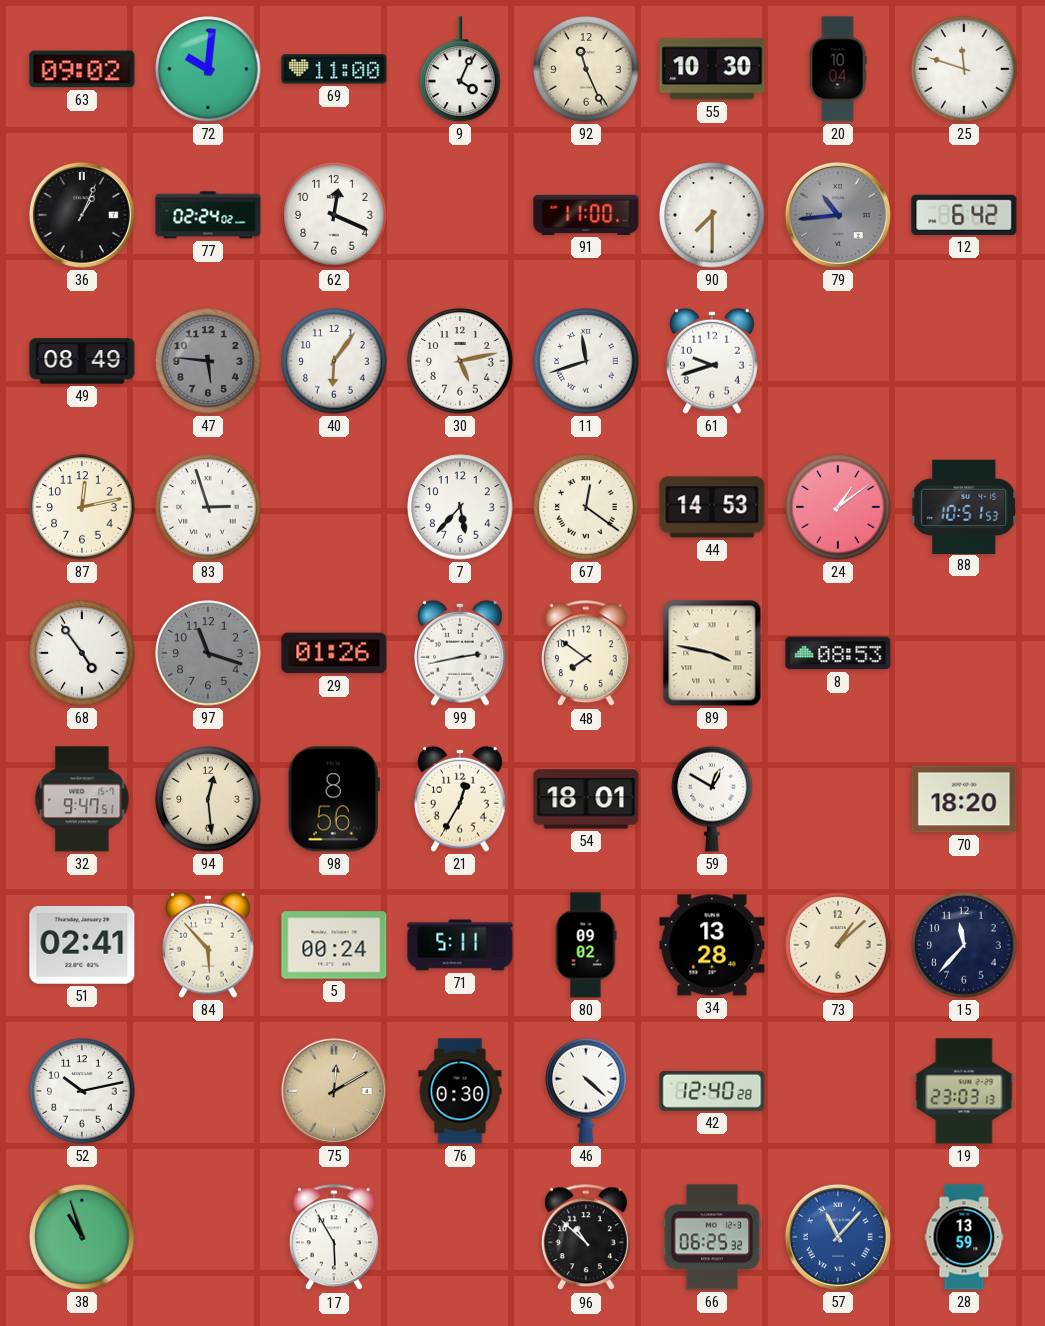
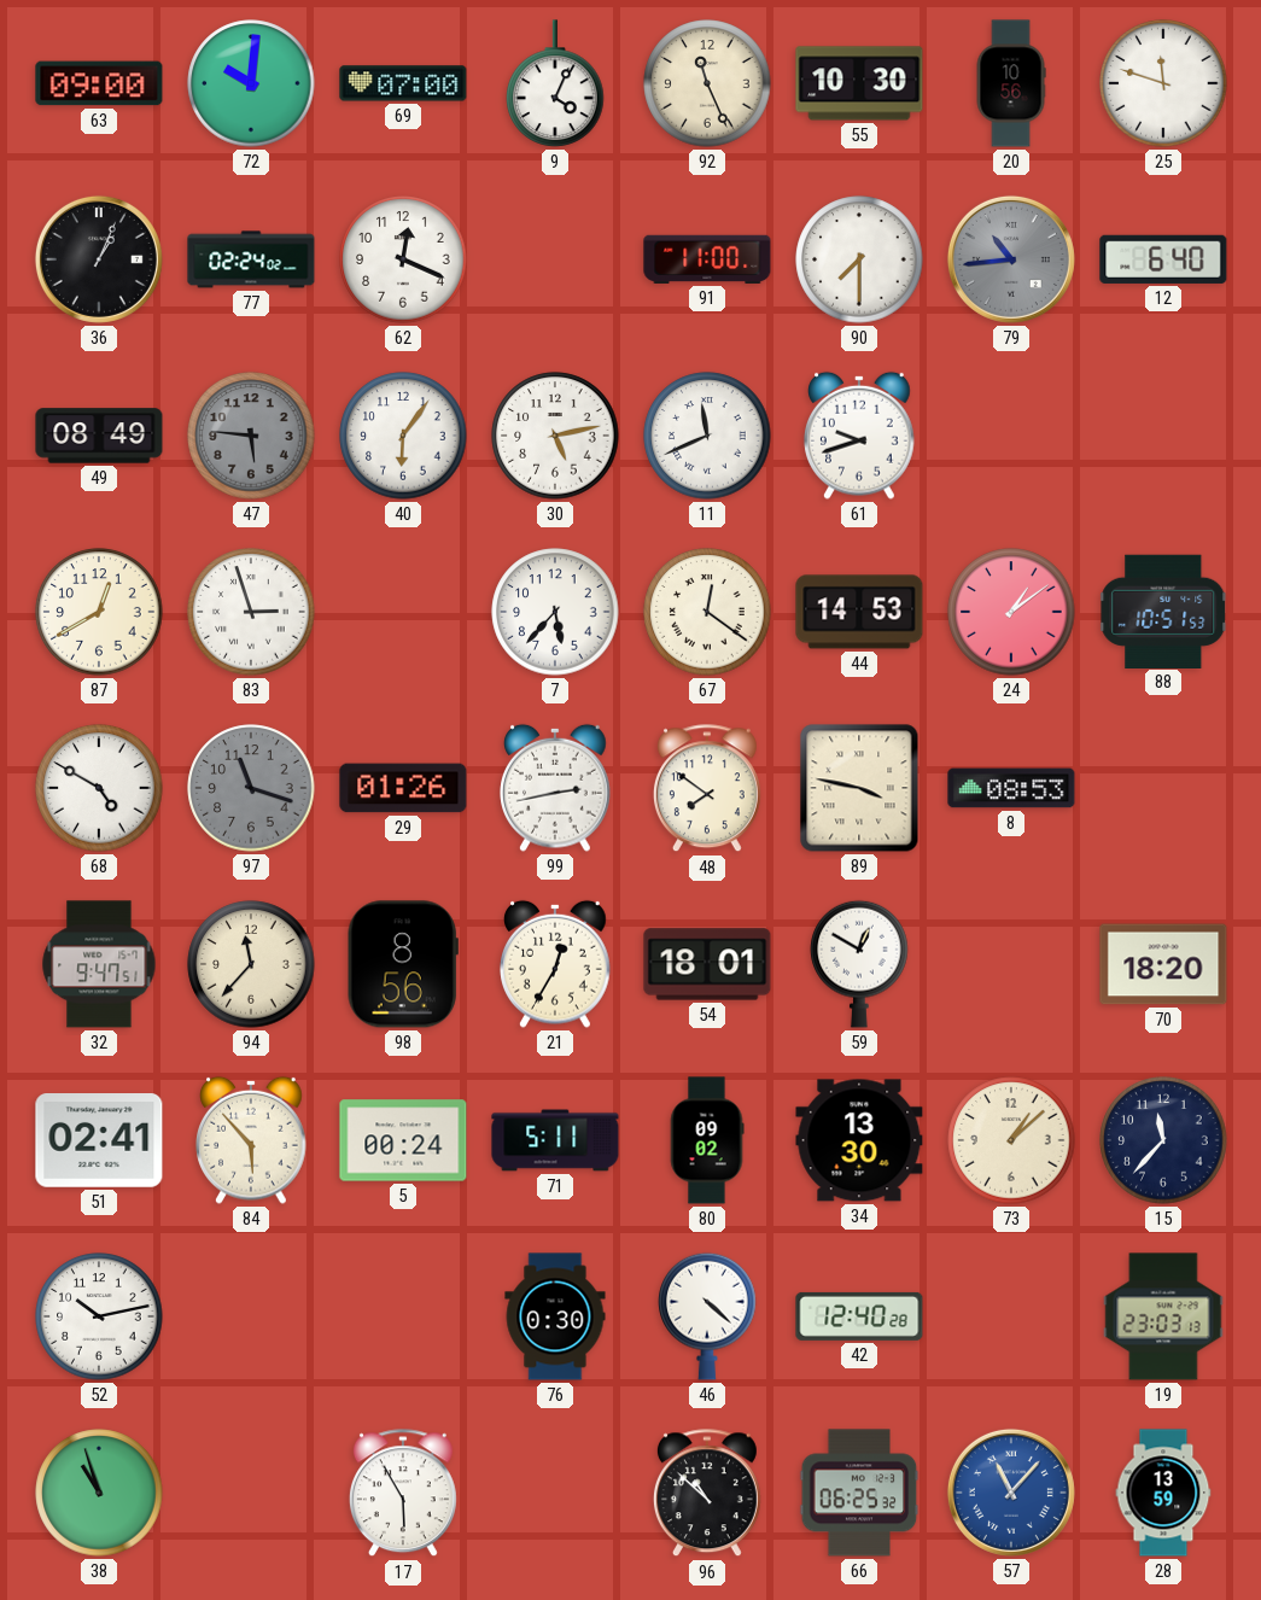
63: 09:02 -> 09:00
69: 11:00 -> 07:00
20: 10:04 -> 10:56
12: 6:42 -> 6:40
11: 11:42 -> 11:41
87: 12:13 -> 12:40
68: 4:54 -> 4:50
94: 12:29 -> 11:37
34: 13:28 -> 13:30
75: 12:10 -> none
